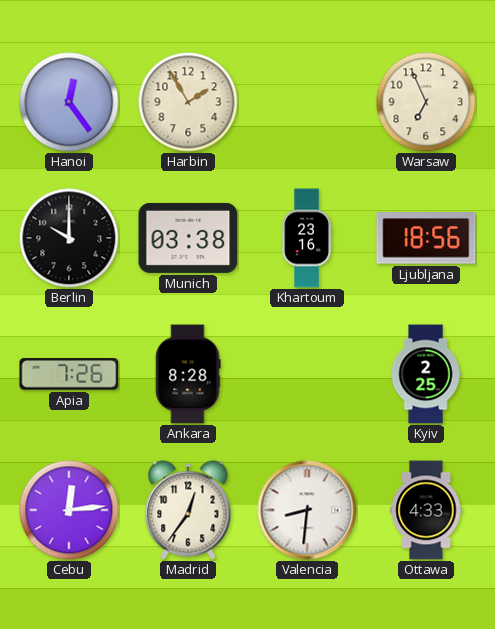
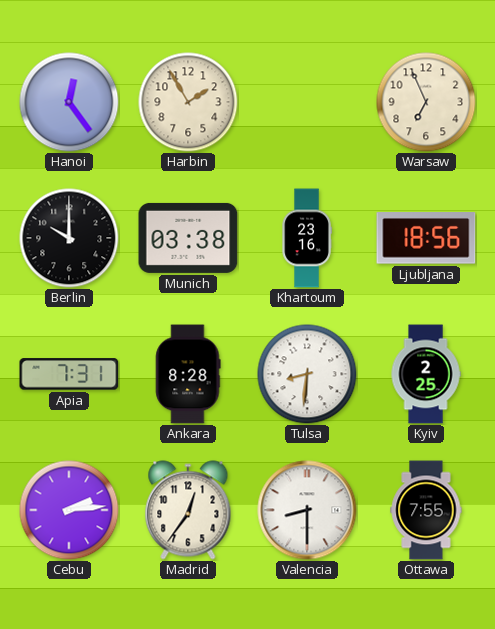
Apia: 7:26 -> 7:31
Tulsa: none -> 8:31
Cebu: 12:14 -> 2:14
Valencia: 8:31 -> 8:30
Ottawa: 4:33 -> 7:55
